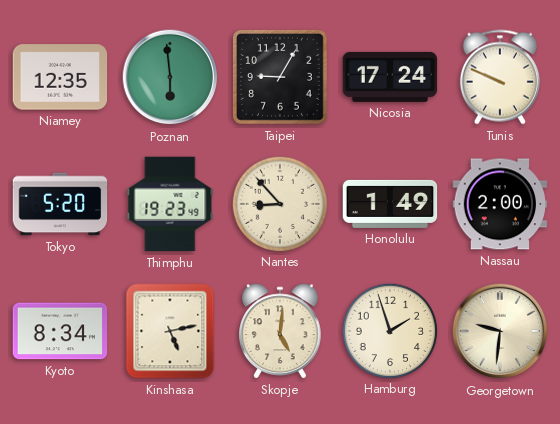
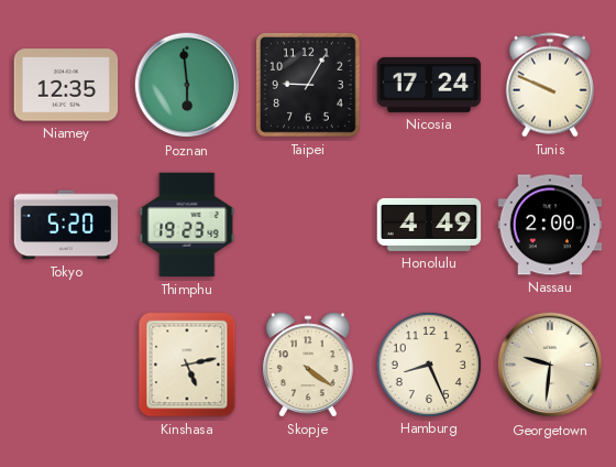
Nantes: 8:53 -> none
Honolulu: 1:49 -> 4:49
Kyoto: 8:34 -> none
Skopje: 5:01 -> 4:21
Hamburg: 1:57 -> 8:26
